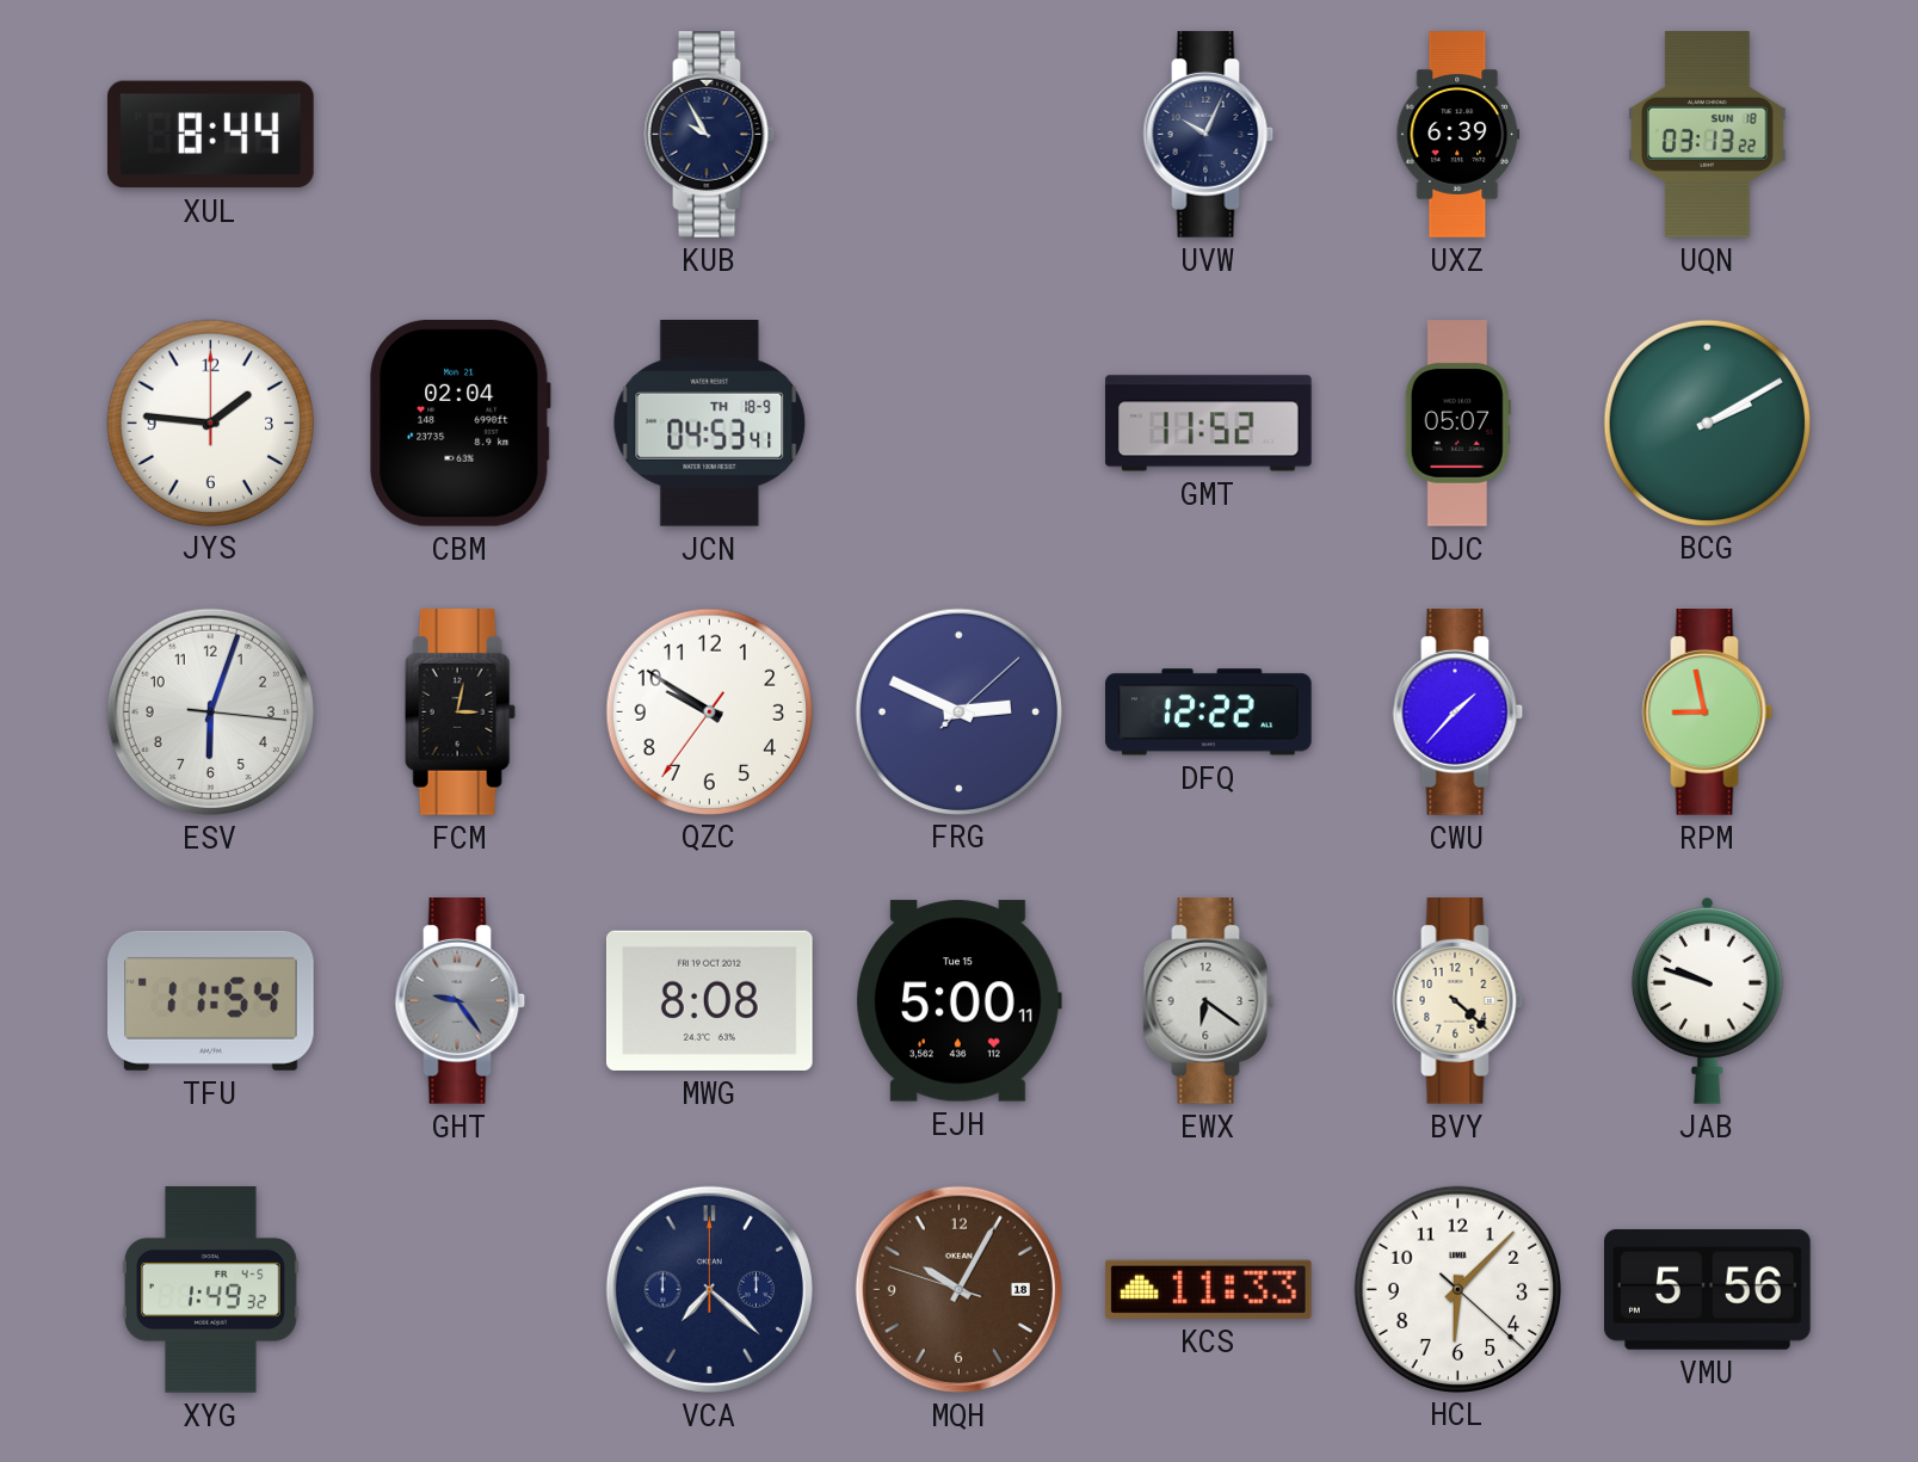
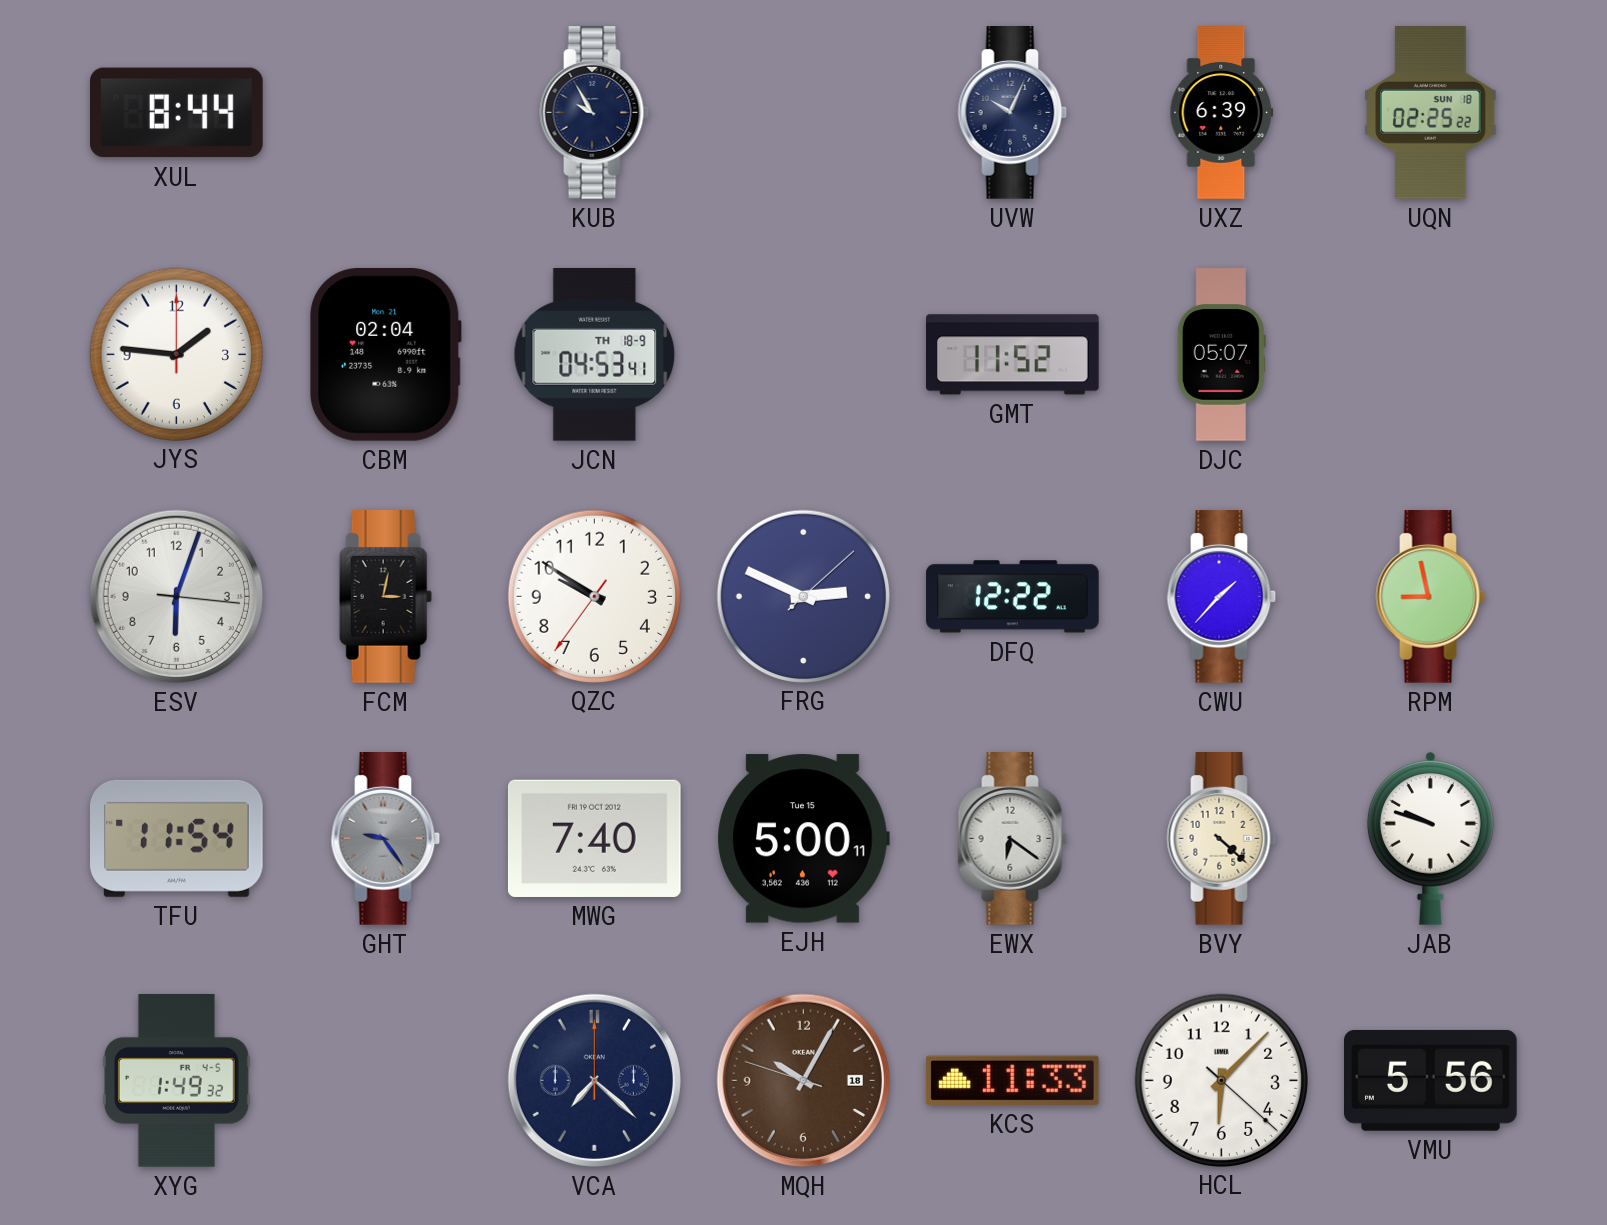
UQN: 03:13 -> 02:25
BCG: 2:10 -> none
MWG: 8:08 -> 7:40
